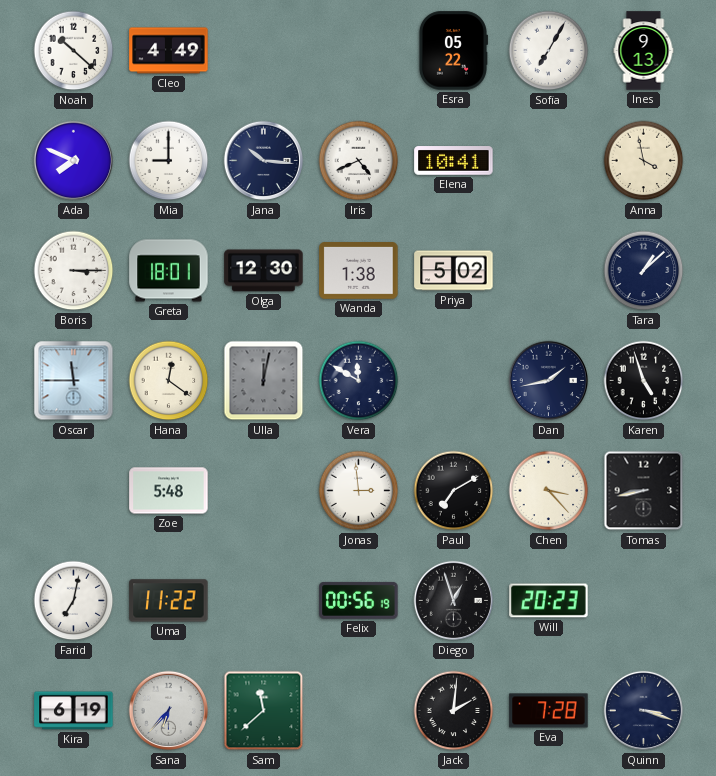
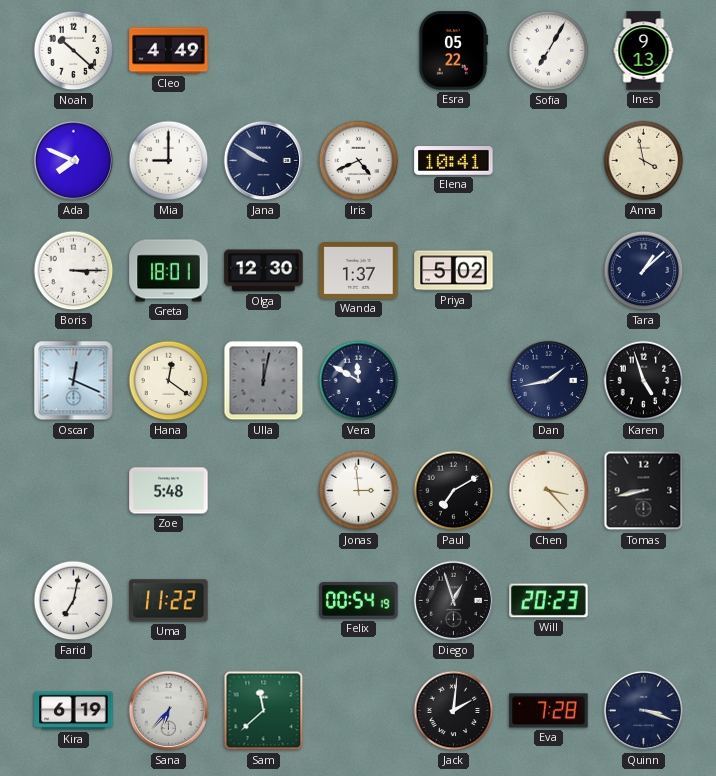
Jana: 10:16 -> 9:50
Wanda: 1:38 -> 1:37
Oscar: 11:45 -> 12:19
Felix: 00:56 -> 00:54
